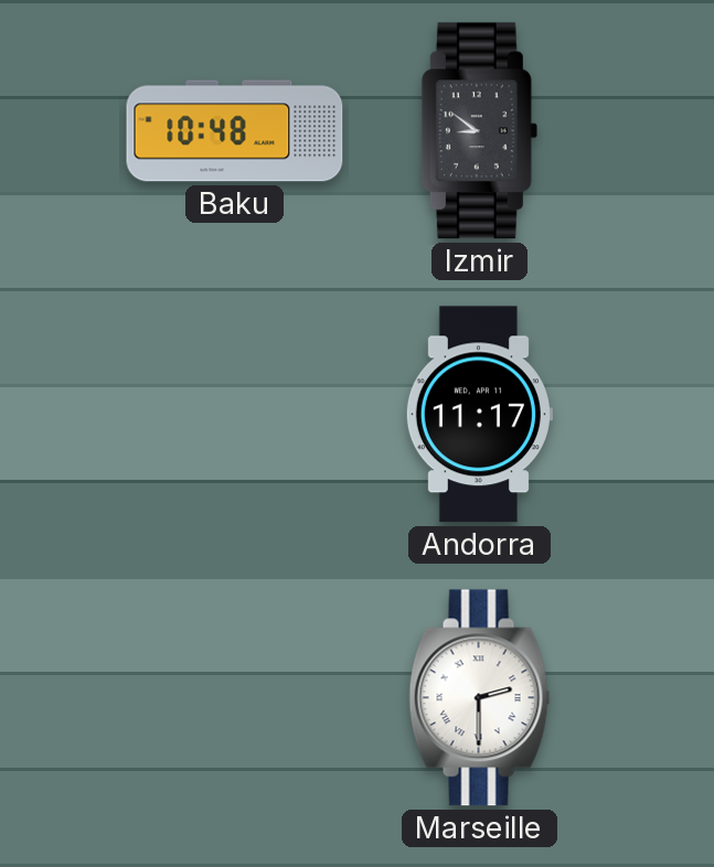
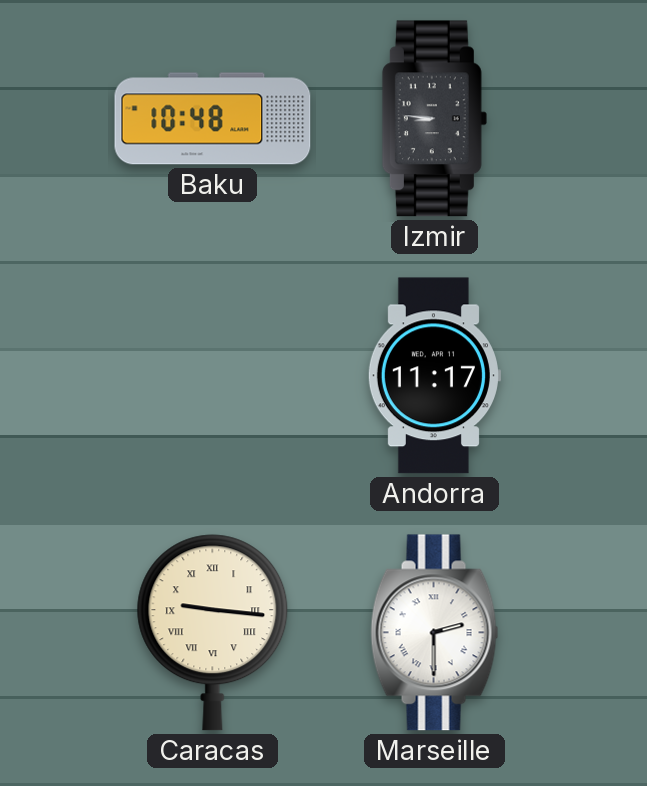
Izmir: 8:51 -> 8:46
Caracas: none -> 9:16
